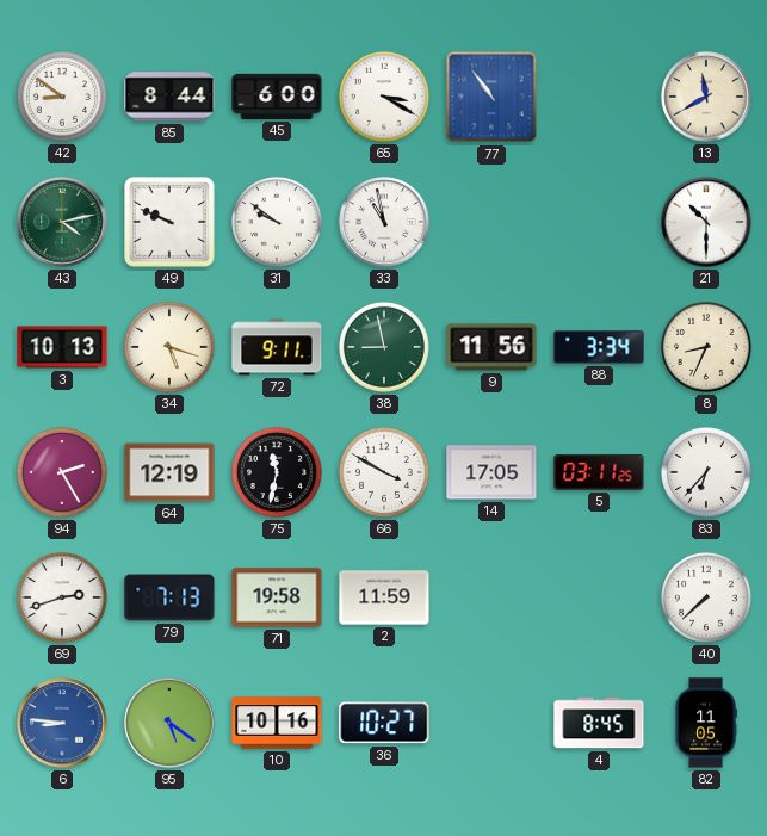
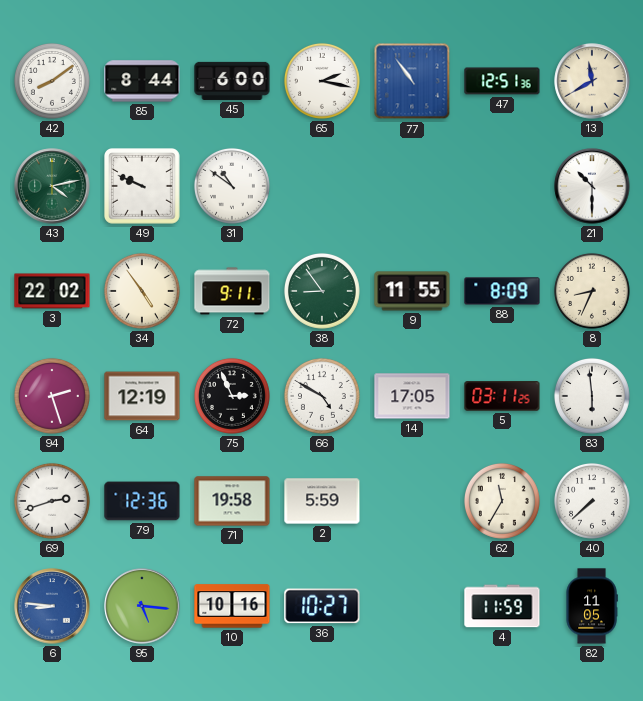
42: 8:51 -> 8:09
65: 3:20 -> 2:17
47: none -> 12:51
31: 9:51 -> 10:51
33: 10:58 -> none
3: 10:13 -> 22:02
34: 5:18 -> 4:54
38: 8:58 -> 8:54
9: 11:56 -> 11:55
88: 3:34 -> 8:09
94: 2:25 -> 2:27
75: 11:32 -> 2:56
66: 3:50 -> 4:50
83: 6:37 -> 5:59
79: 7:13 -> 12:36
2: 11:59 -> 5:59
62: none -> 11:35
95: 5:21 -> 5:16
4: 8:45 -> 11:59
